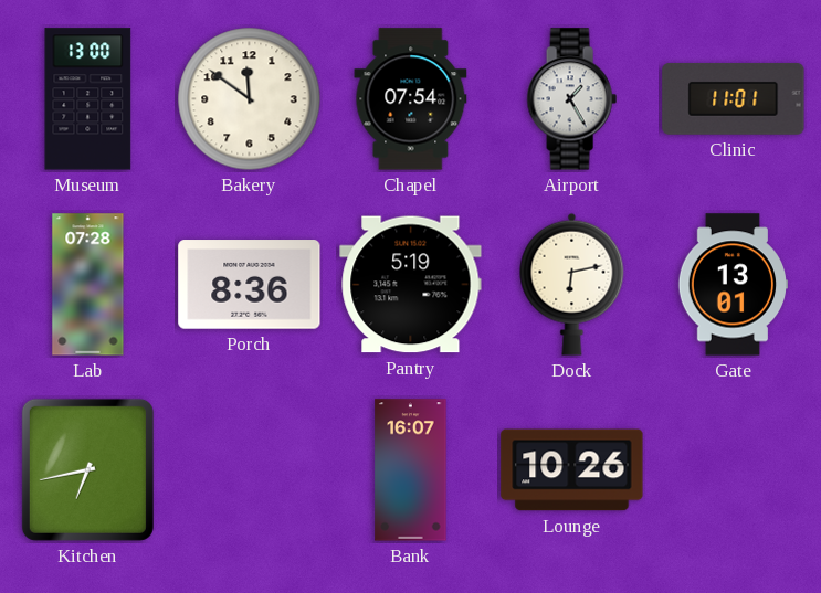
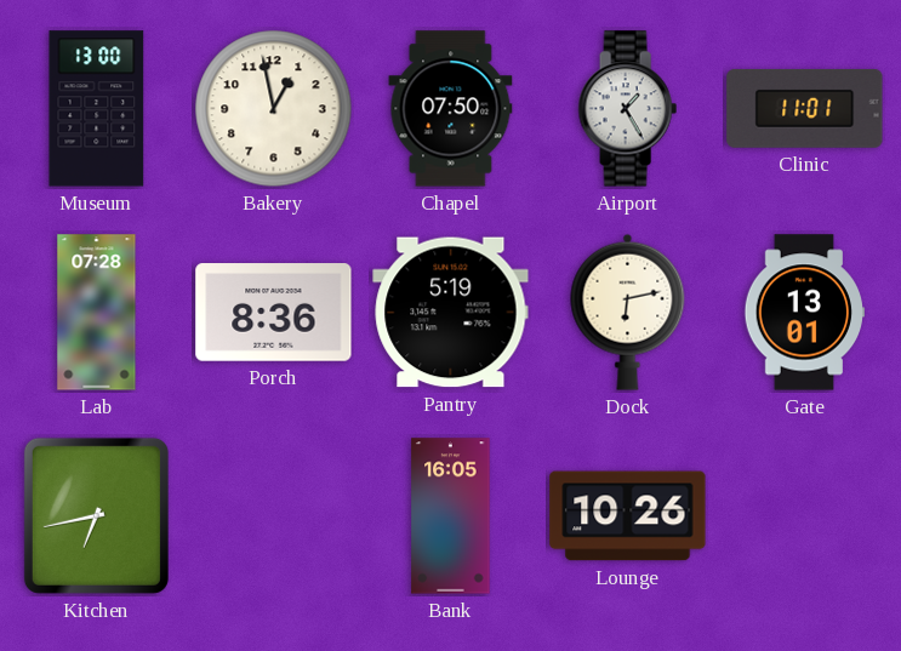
Bakery: 11:51 -> 12:58
Chapel: 07:54 -> 07:50
Bank: 16:07 -> 16:05
